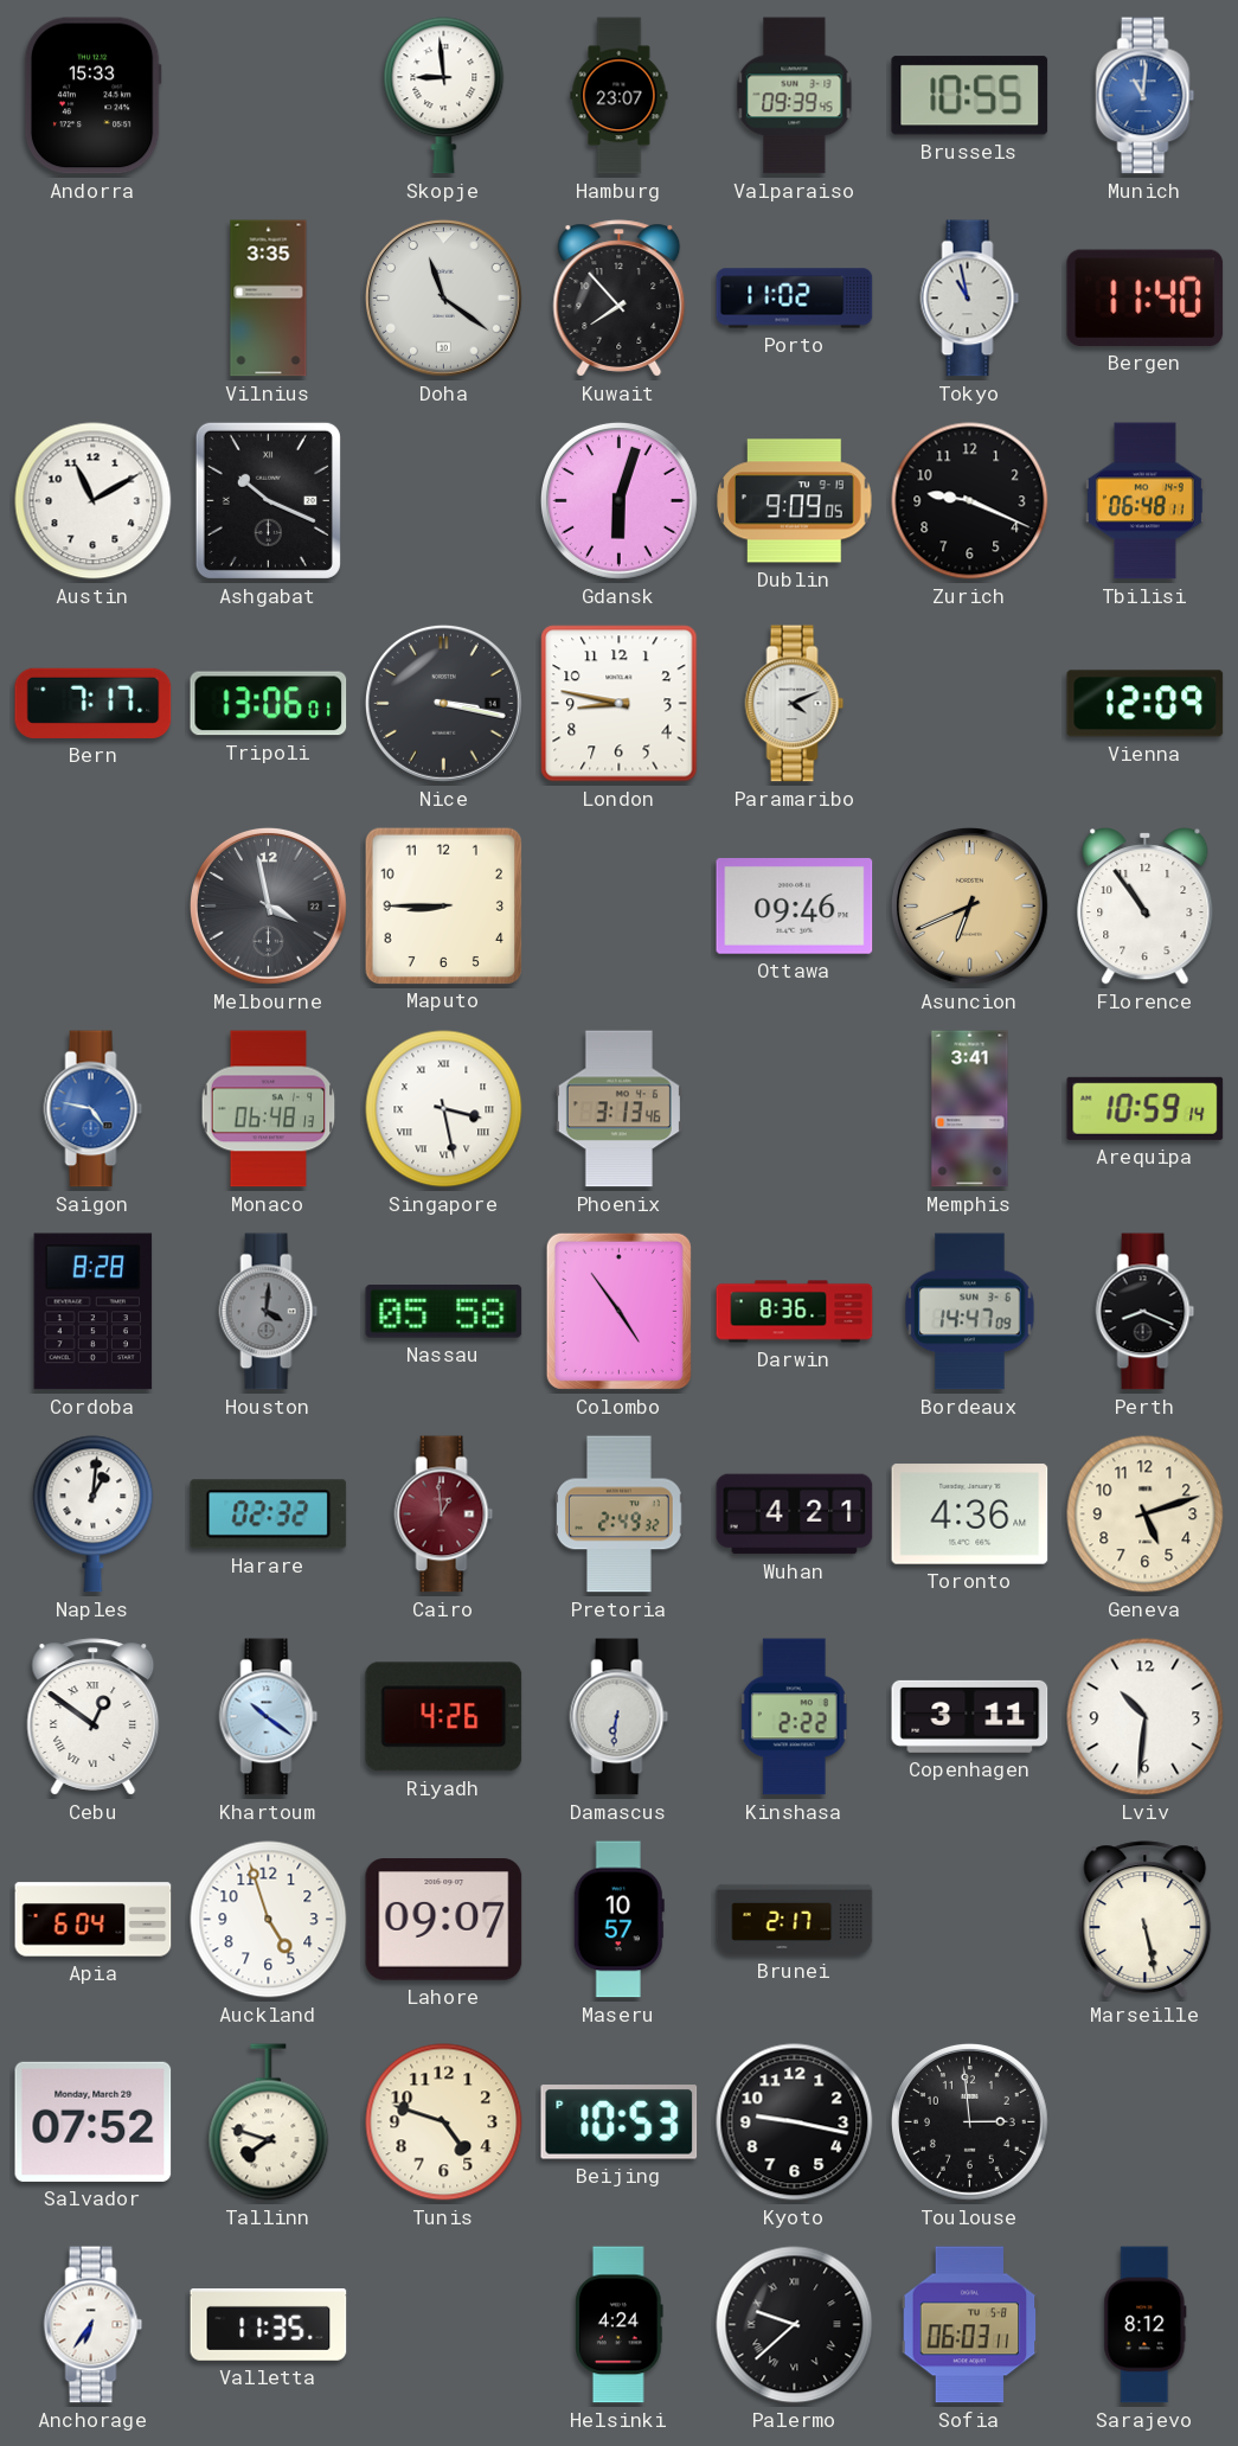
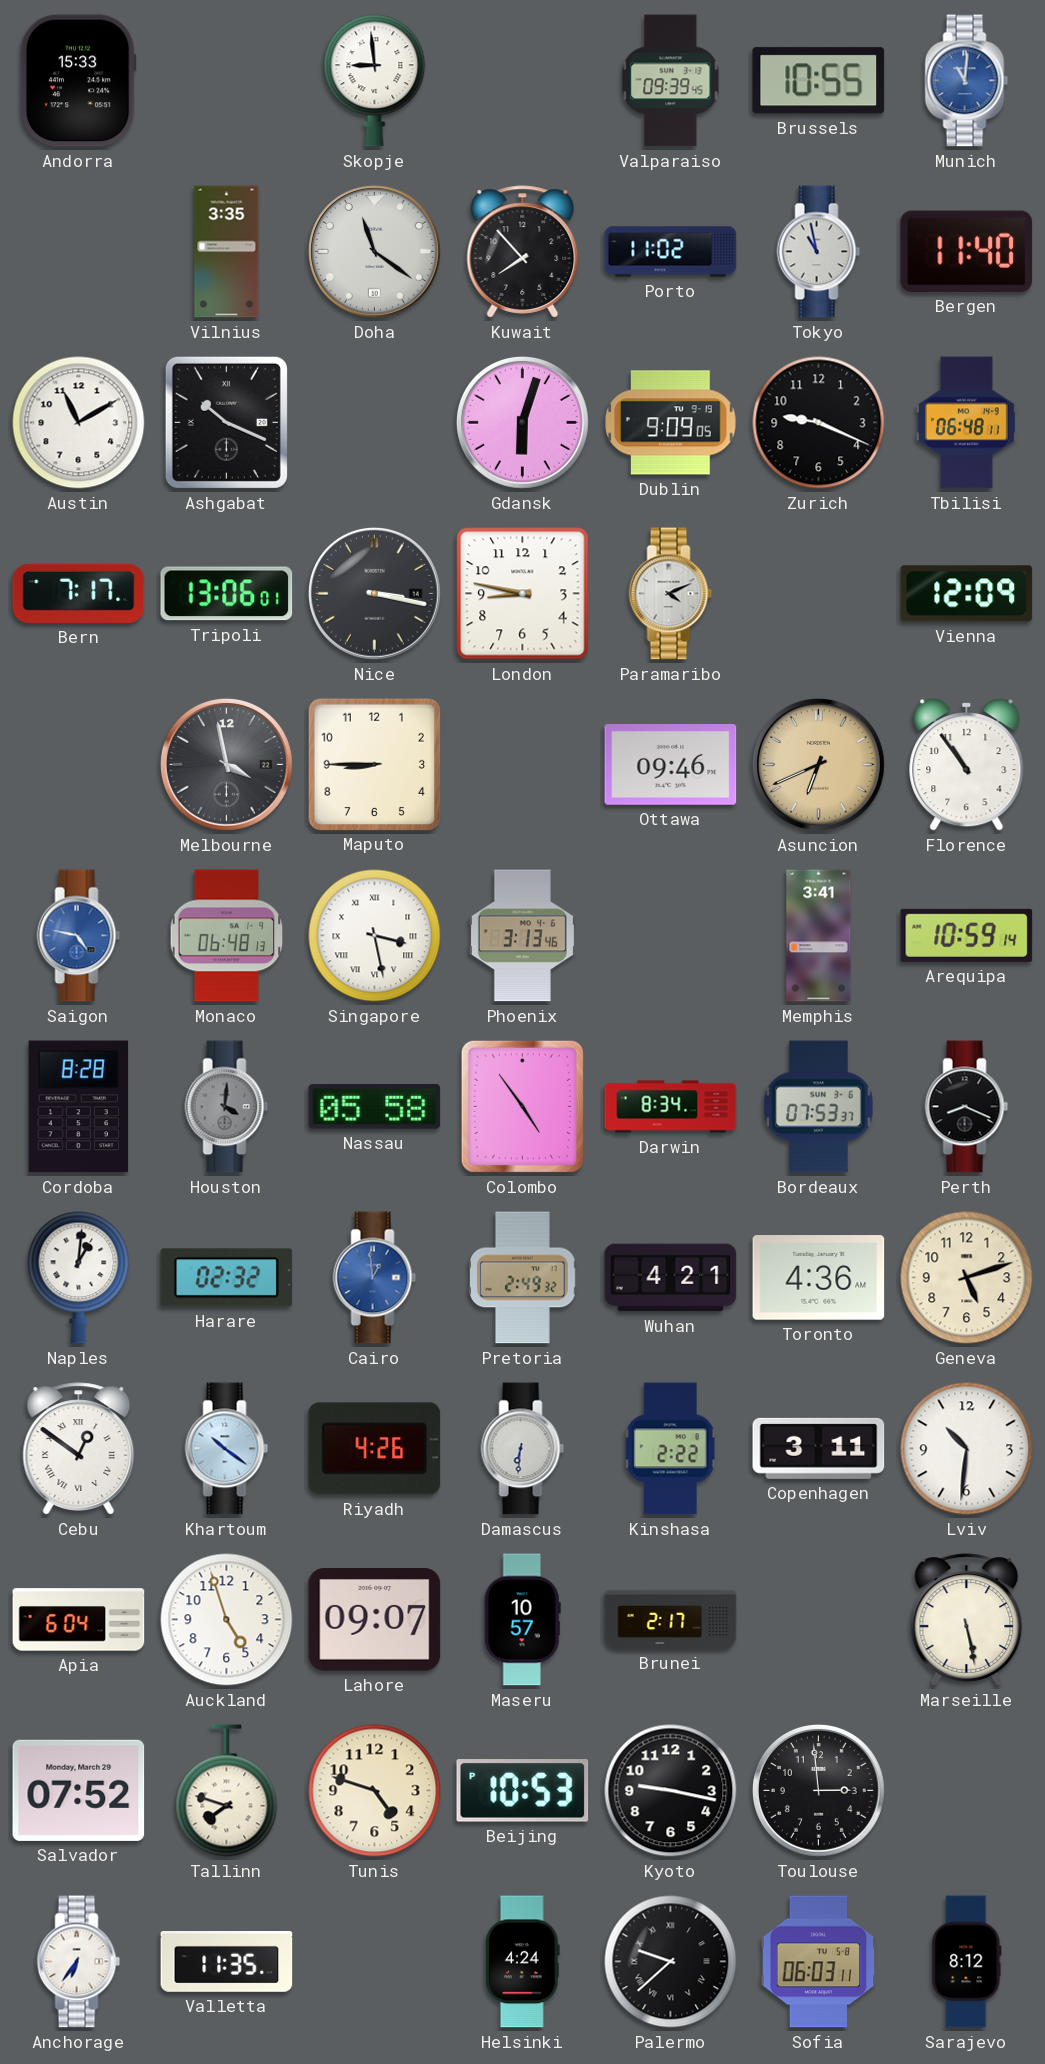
Hamburg: 23:07 -> none
Darwin: 8:36 -> 8:34
Bordeaux: 14:47 -> 07:53
Cairo dial: burgundy -> blue
